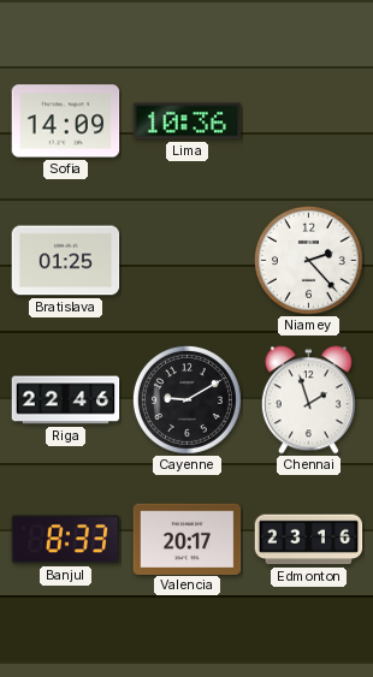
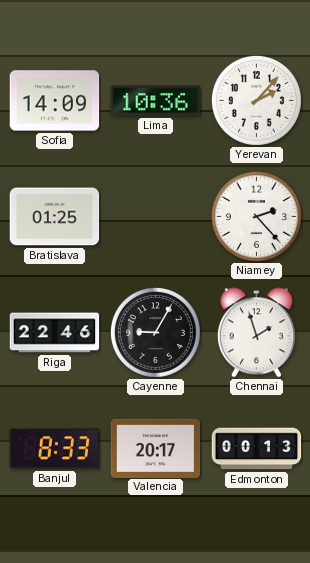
Yerevan: none -> 2:07
Cayenne: 9:10 -> 9:05
Edmonton: 23:16 -> 00:13
